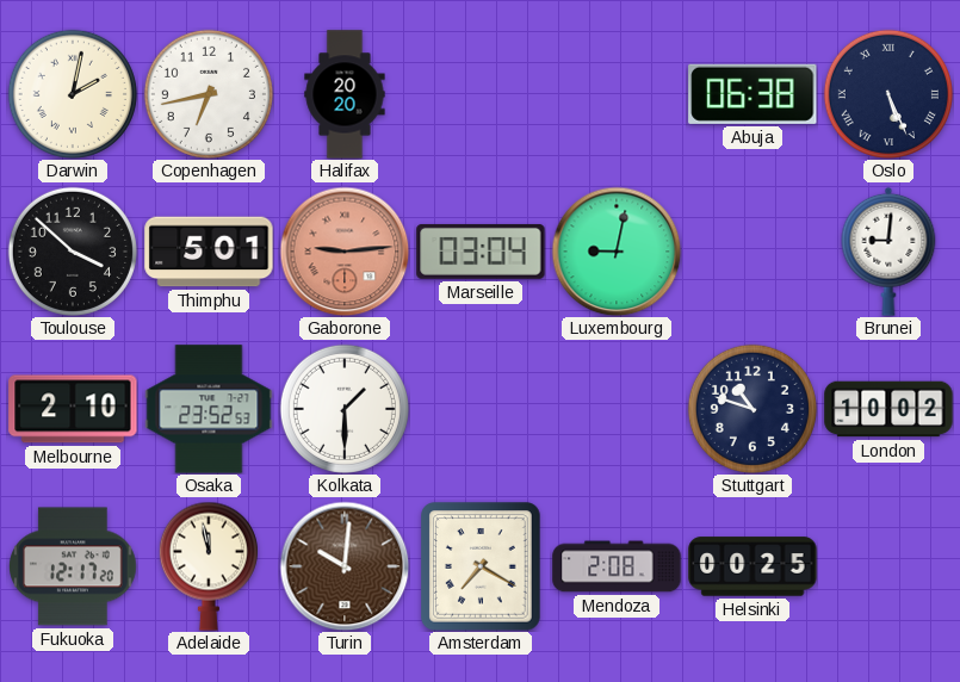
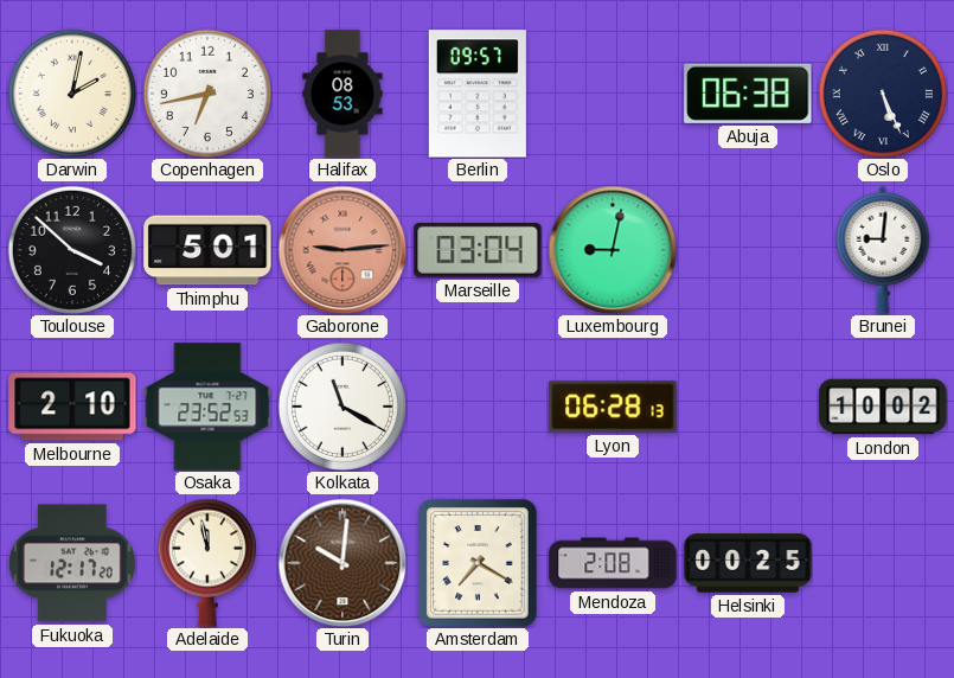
Halifax: 20:20 -> 08:53
Berlin: none -> 09:57
Kolkata: 1:30 -> 11:20
Lyon: none -> 06:28
Stuttgart: 10:48 -> none
